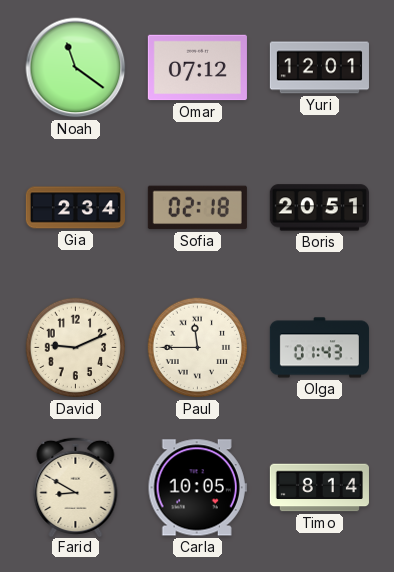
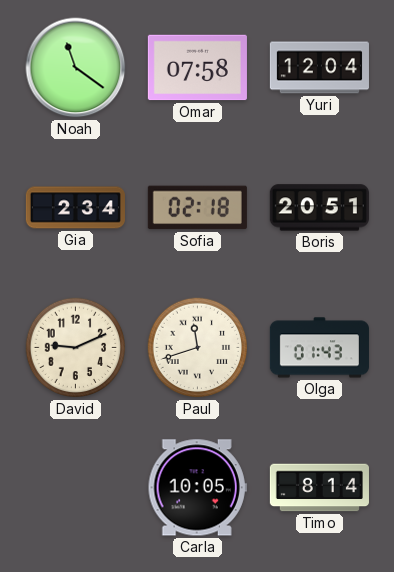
Omar: 07:12 -> 07:58
Yuri: 12:01 -> 12:04
Paul: 11:45 -> 11:42
Farid: 8:50 -> none
